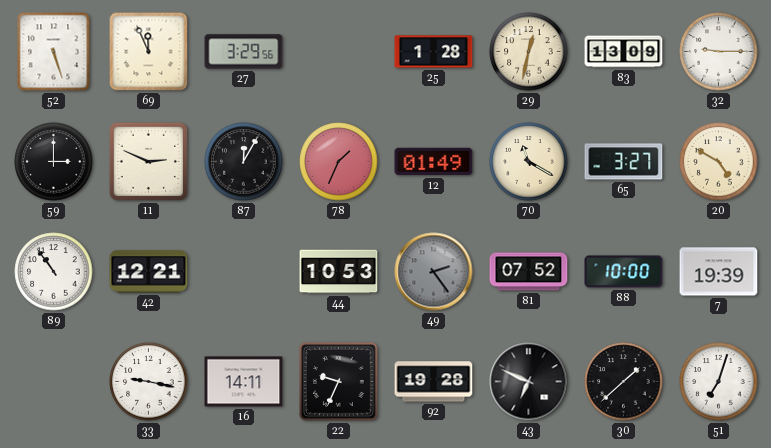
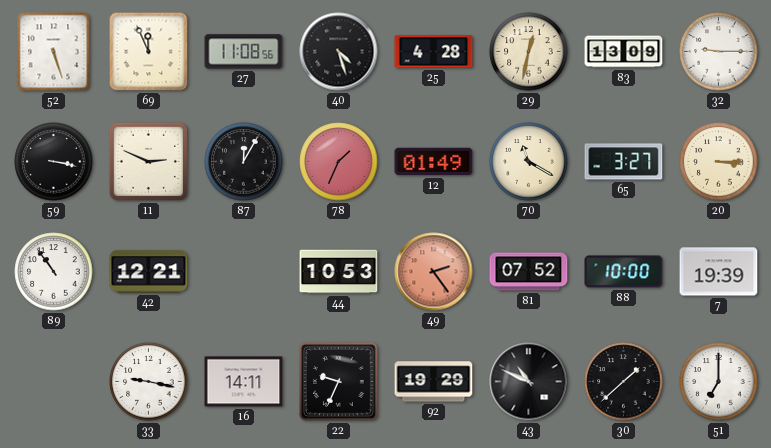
27: 3:29 -> 11:08
40: none -> 4:27
25: 1:28 -> 4:28
59: 3:00 -> 3:17
20: 4:50 -> 3:15
49 dial: grey -> salmon
92: 19:28 -> 19:29
43: 6:49 -> 10:49
51: 7:03 -> 7:00
